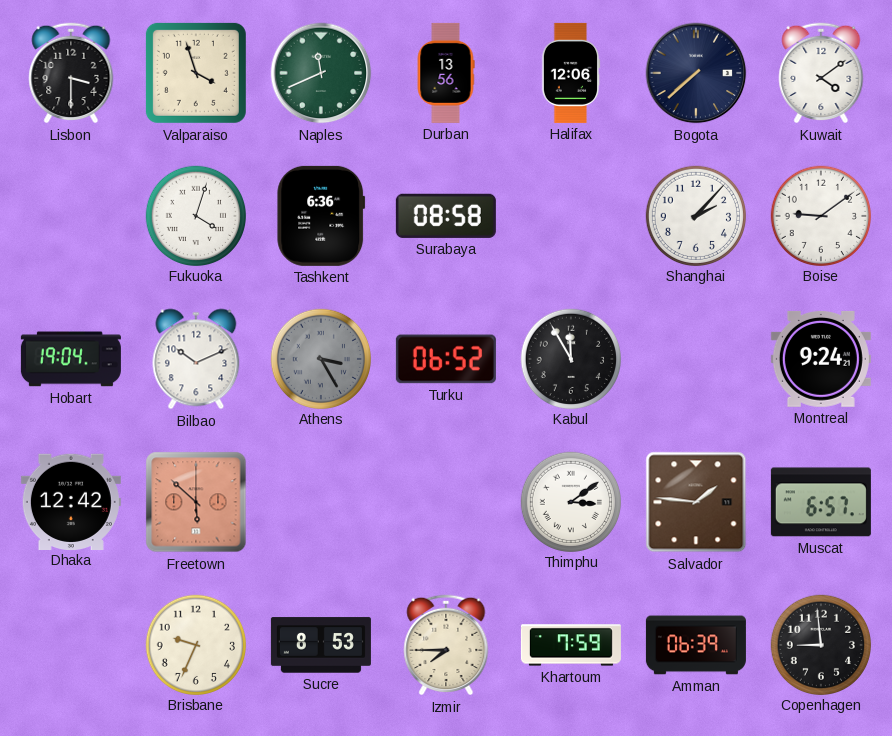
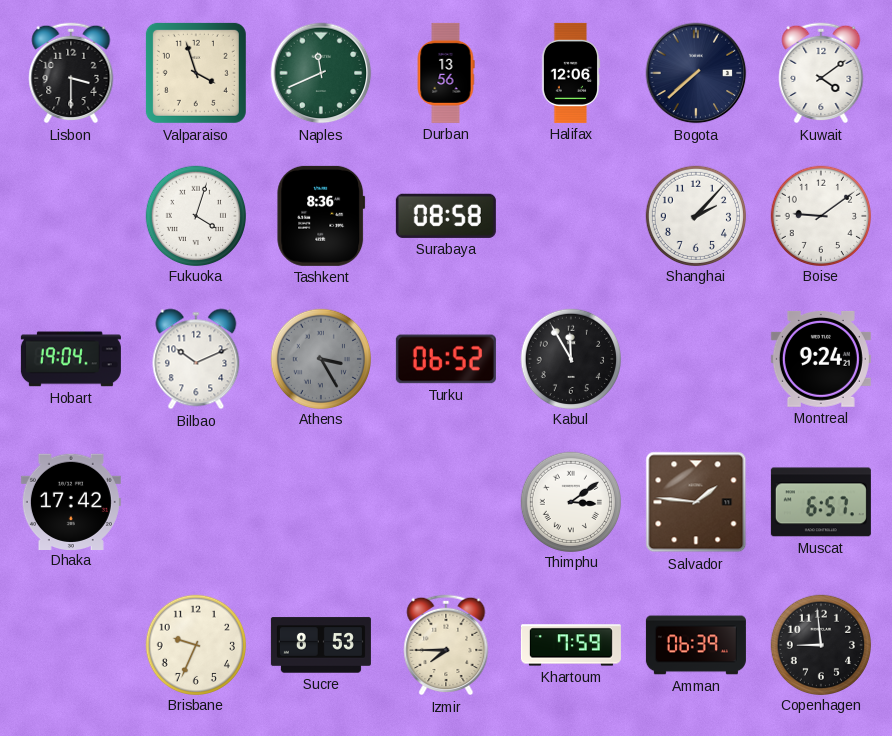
Tashkent: 6:36 -> 8:36
Dhaka: 12:42 -> 17:42
Freetown: 5:52 -> none
